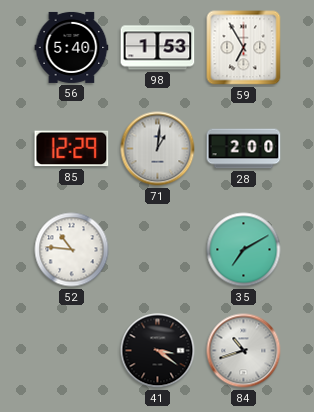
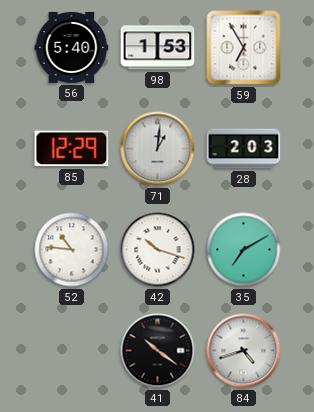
28: 2:00 -> 2:03
42: none -> 10:18
41: 3:21 -> 10:21
84: 10:42 -> 4:42
